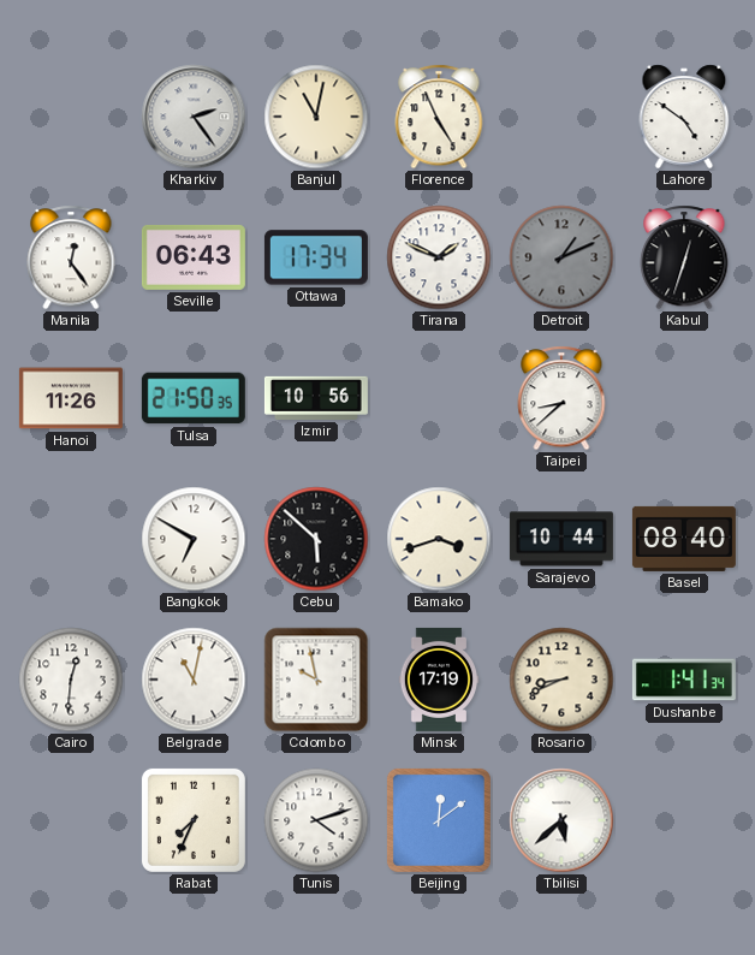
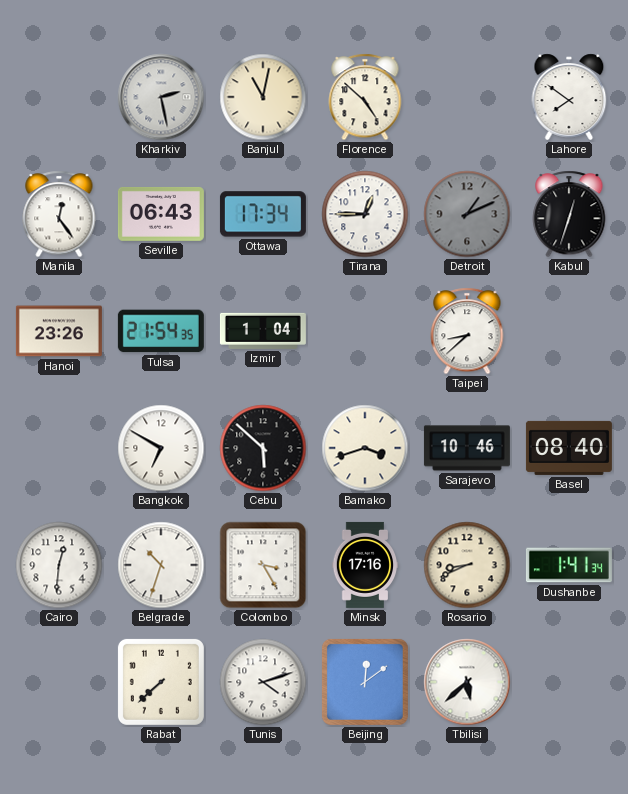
Kharkiv: 2:24 -> 2:28
Florence: 4:56 -> 4:52
Lahore: 4:51 -> 7:51
Tirana: 1:49 -> 12:45
Hanoi: 11:26 -> 23:26
Tulsa: 21:50 -> 21:54
Izmir: 10:56 -> 1:04
Sarajevo: 10:44 -> 10:46
Belgrade: 11:02 -> 10:33
Colombo: 9:58 -> 3:25
Minsk: 17:19 -> 17:16
Rabat: 7:34 -> 7:38
